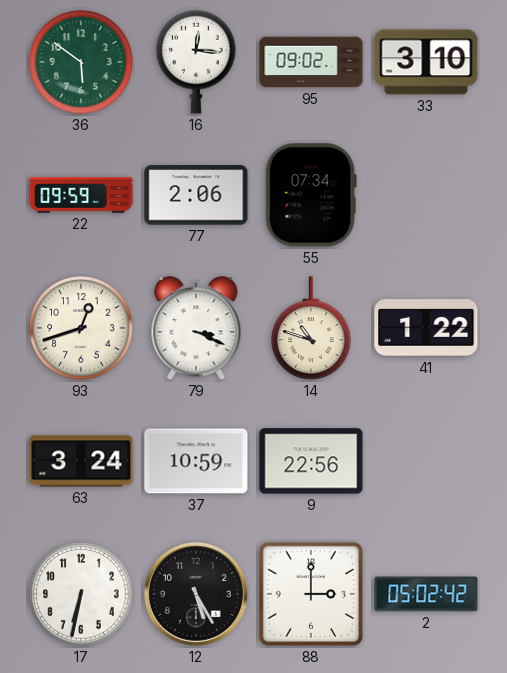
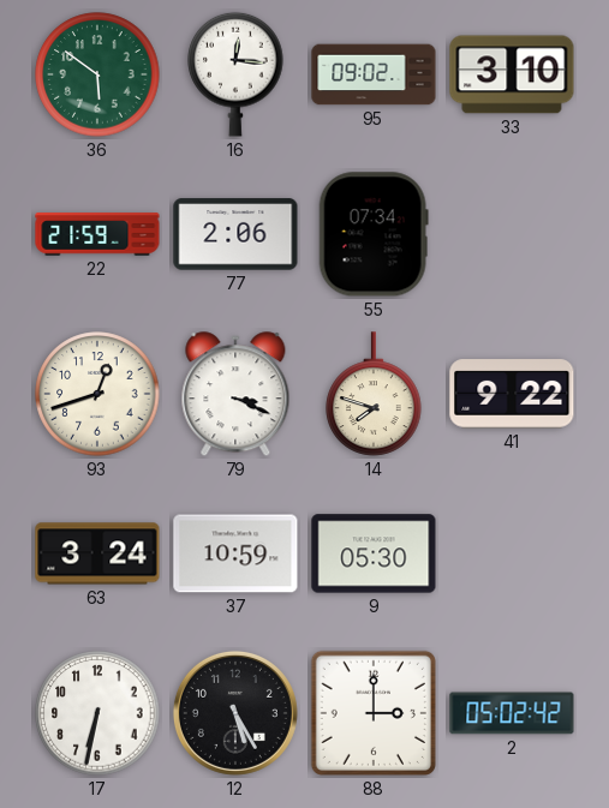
22: 09:59 -> 21:59
14: 10:48 -> 7:48
41: 1:22 -> 9:22
9: 22:56 -> 05:30
